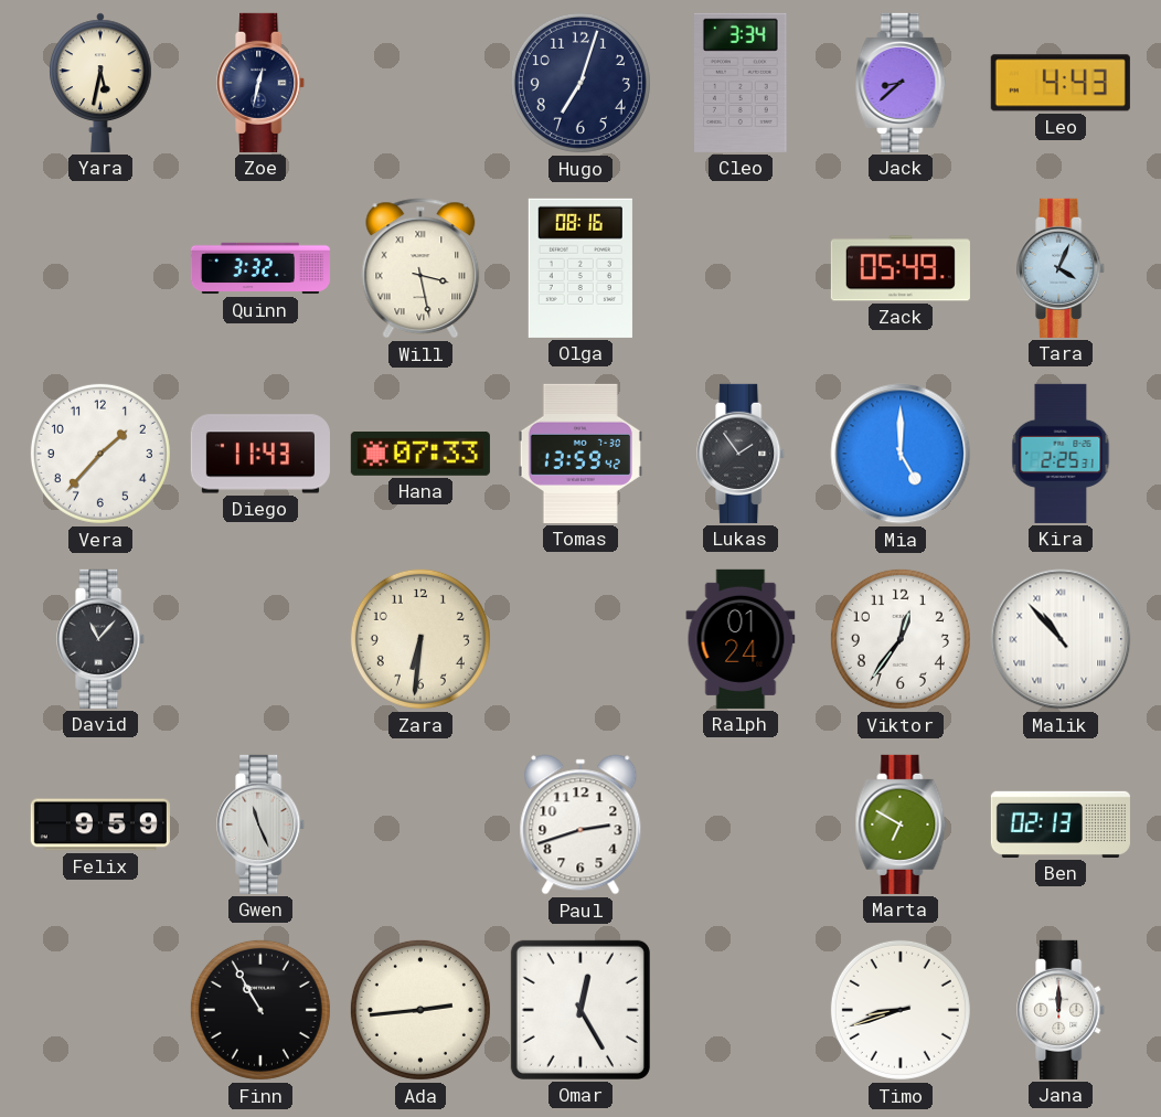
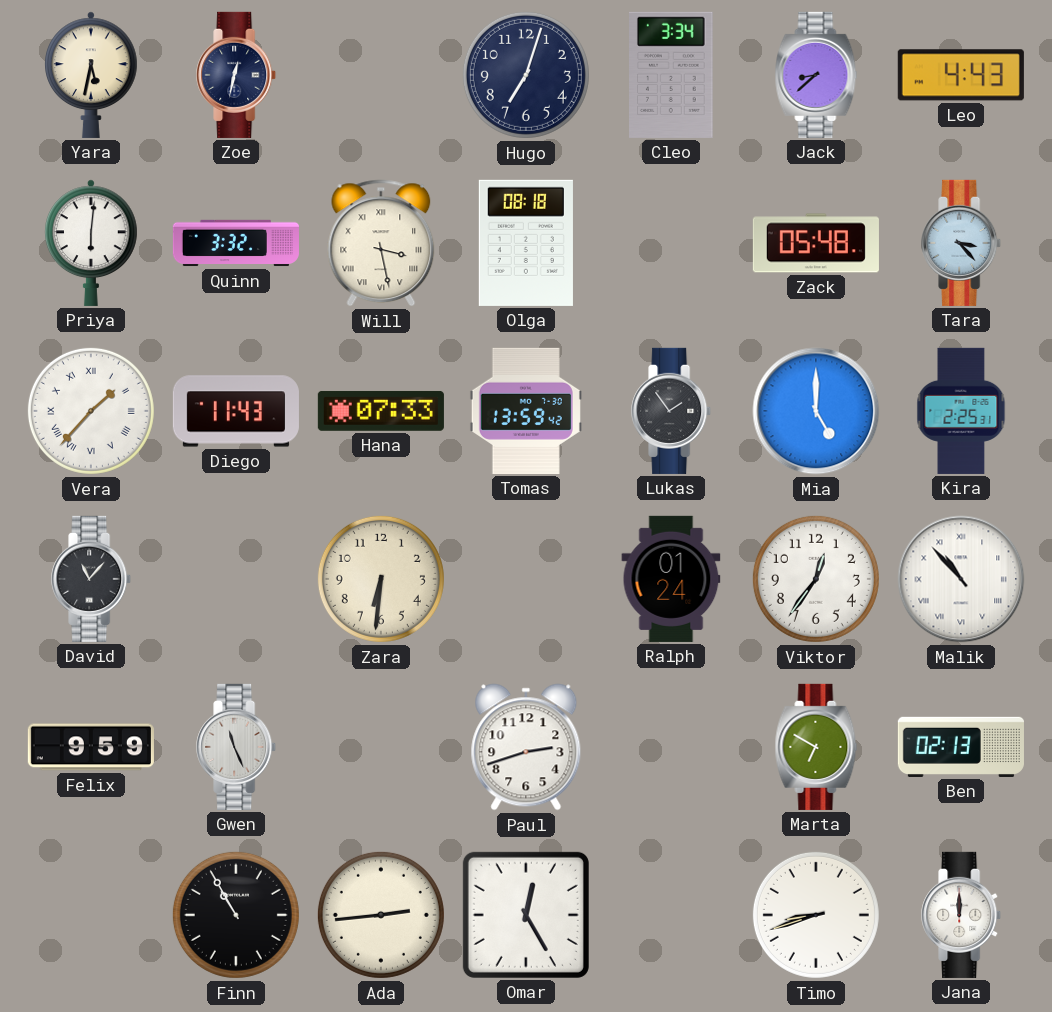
Priya: none -> 6:01
Olga: 08:16 -> 08:18
Zack: 05:49 -> 05:48
Tara: 4:04 -> 3:23
Vera numerals: Arabic -> Roman
